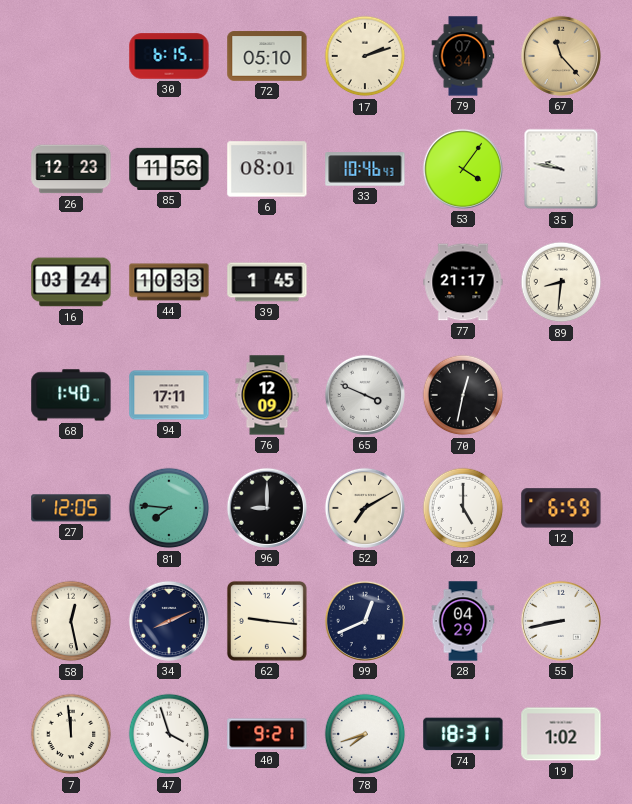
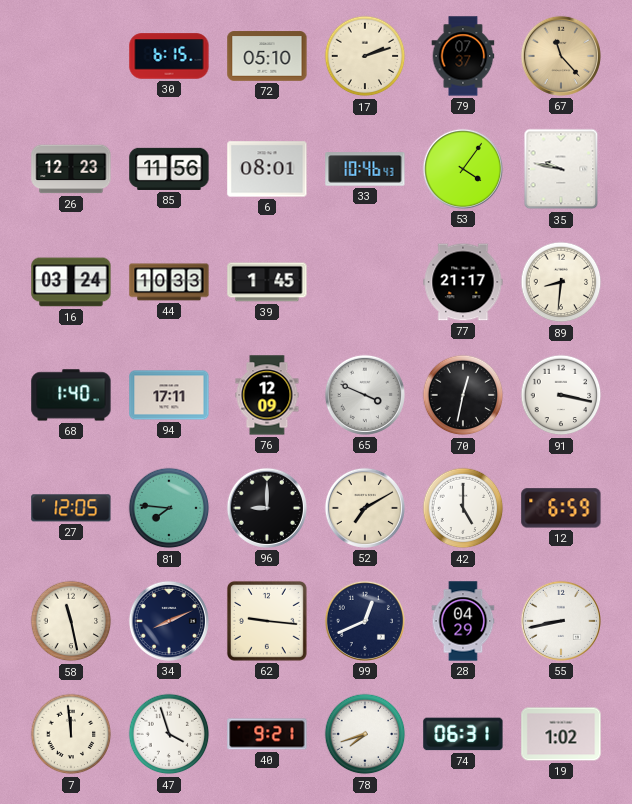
79: 07:34 -> 07:37
91: none -> 3:17
58: 12:28 -> 11:28
74: 18:31 -> 06:31
